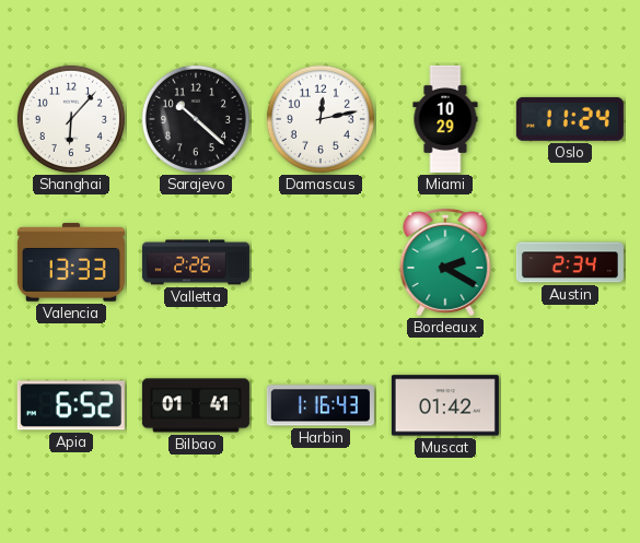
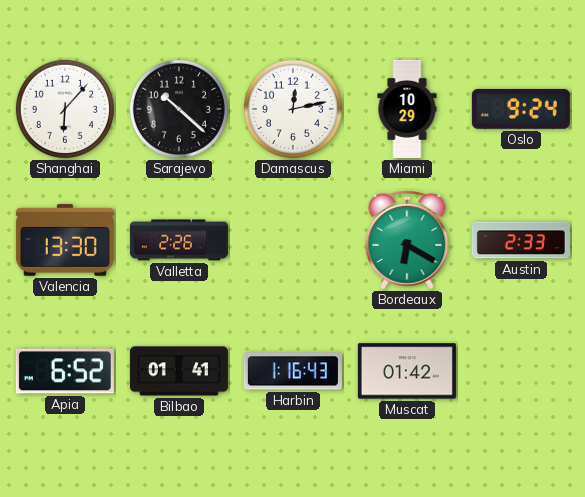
Oslo: 11:24 -> 9:24
Valencia: 13:33 -> 13:30
Bordeaux: 2:20 -> 6:20
Austin: 2:34 -> 2:33
